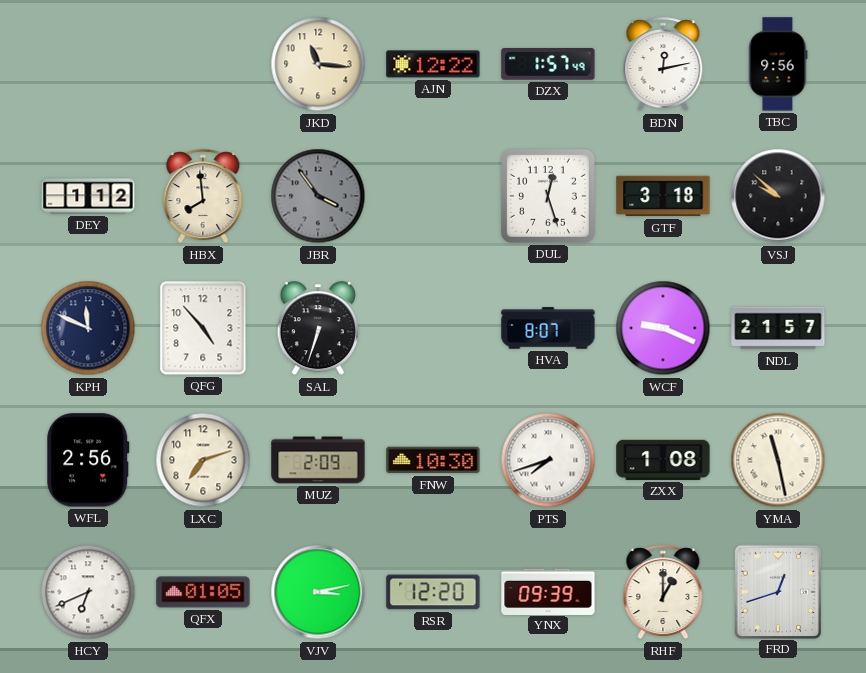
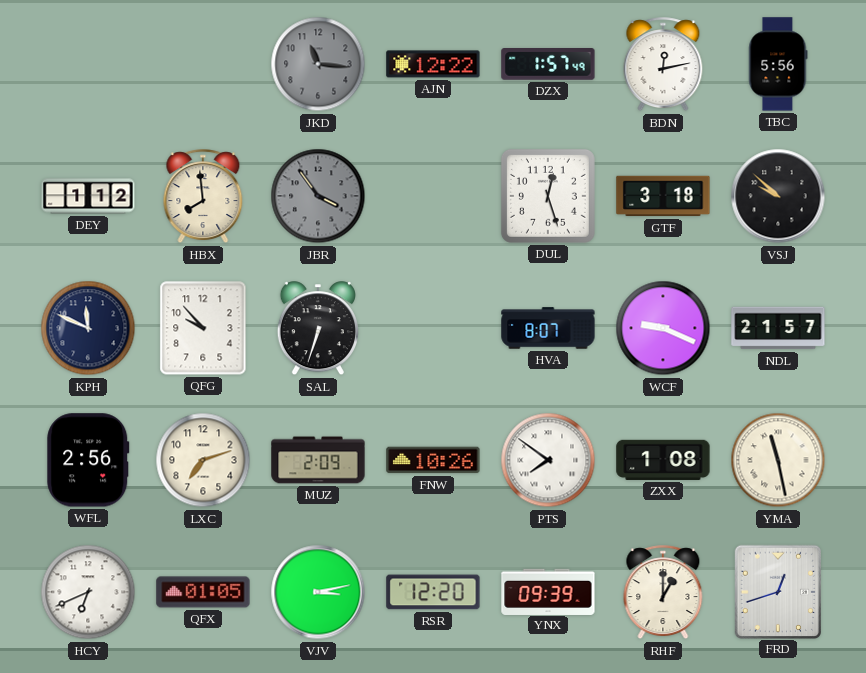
JKD dial: cream -> grey
TBC: 9:56 -> 5:56
QFG: 4:53 -> 9:53
FNW: 10:30 -> 10:26
PTS: 7:42 -> 7:51
